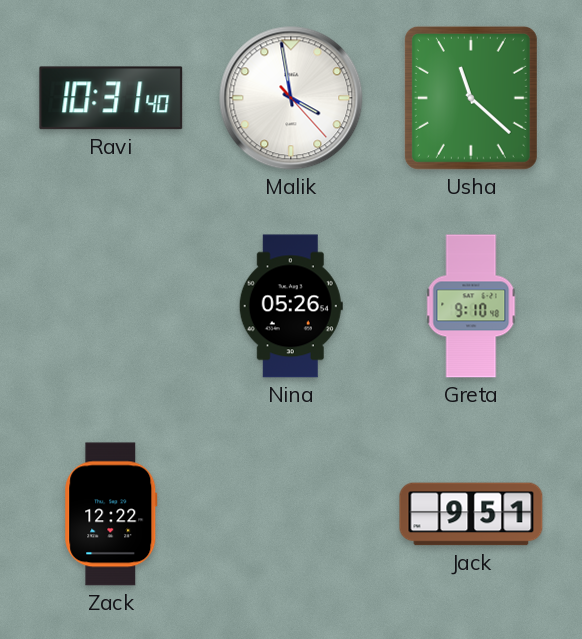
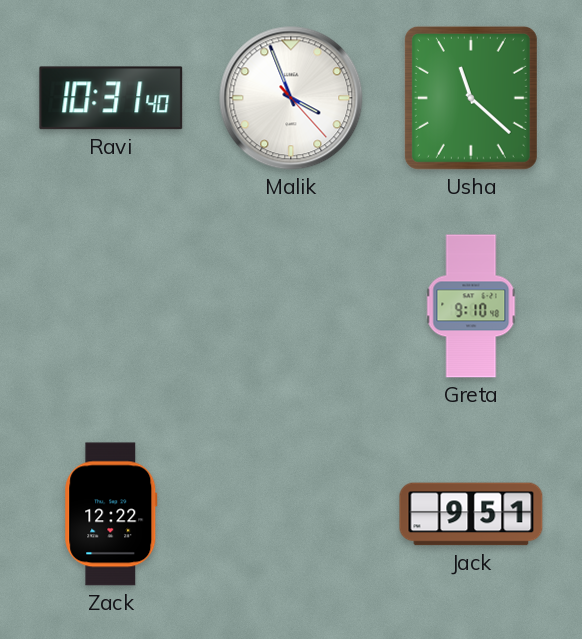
Malik: 3:58 -> 3:56
Nina: 05:26 -> none
